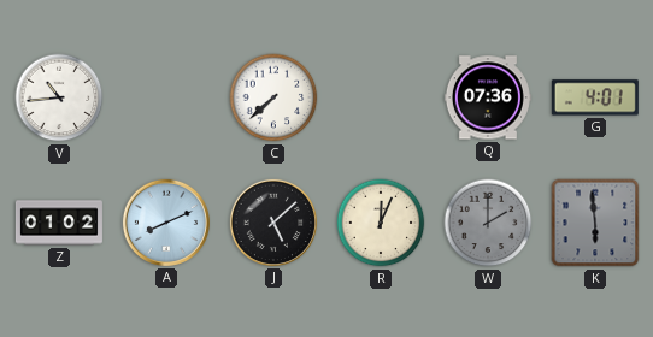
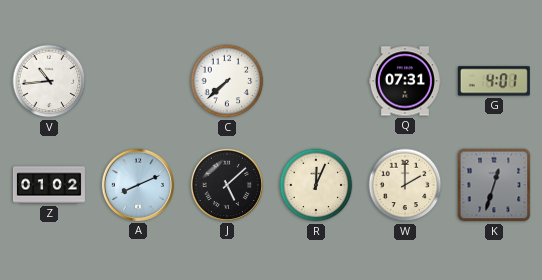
Q: 07:36 -> 07:31
W dial: grey -> cream
K: 5:59 -> 12:33
